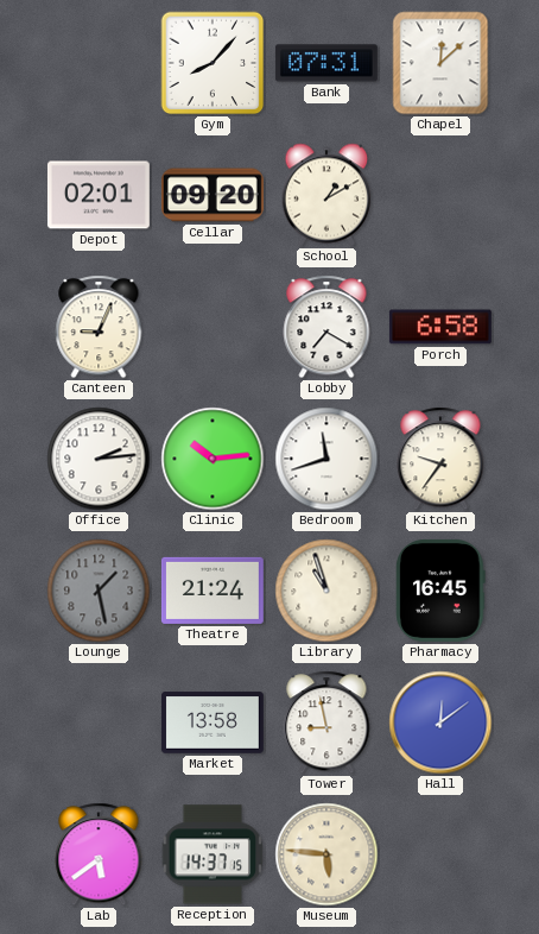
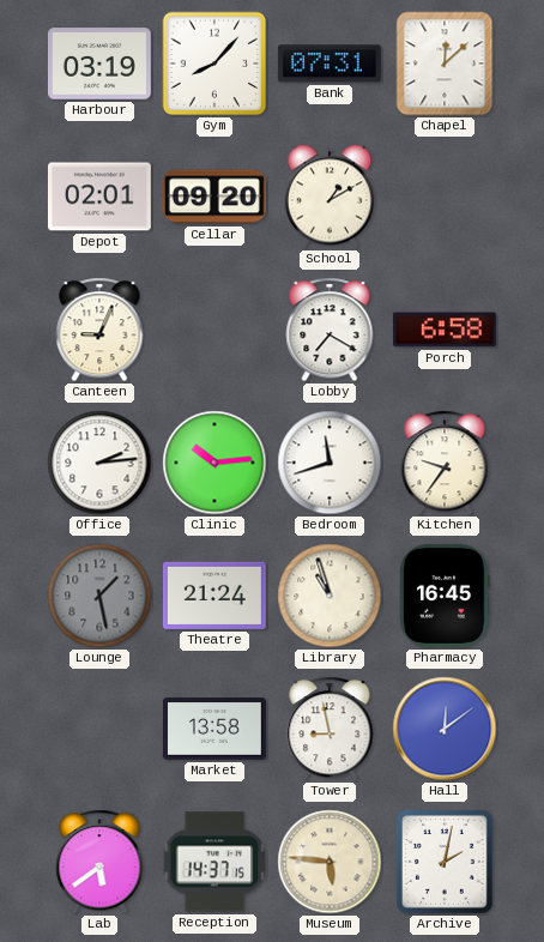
Harbour: none -> 03:19
Archive: none -> 2:02
